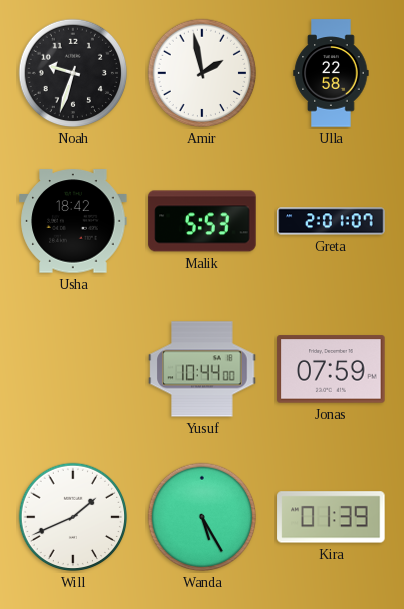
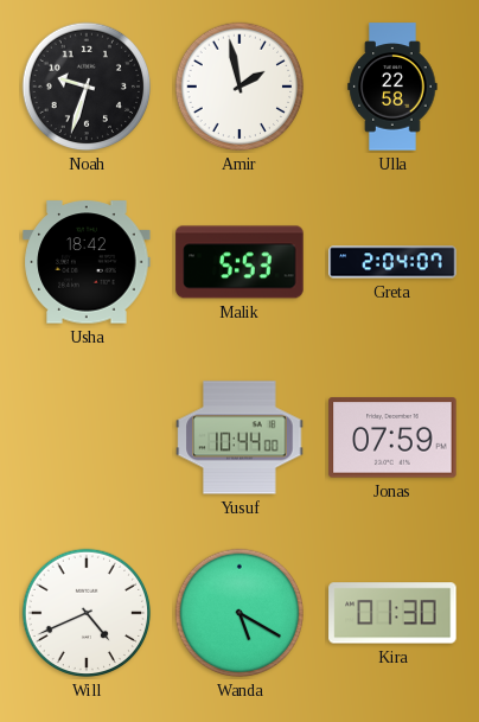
Greta: 2:01 -> 2:04
Will: 1:41 -> 4:41
Wanda: 5:25 -> 5:20
Kira: 01:39 -> 01:30
